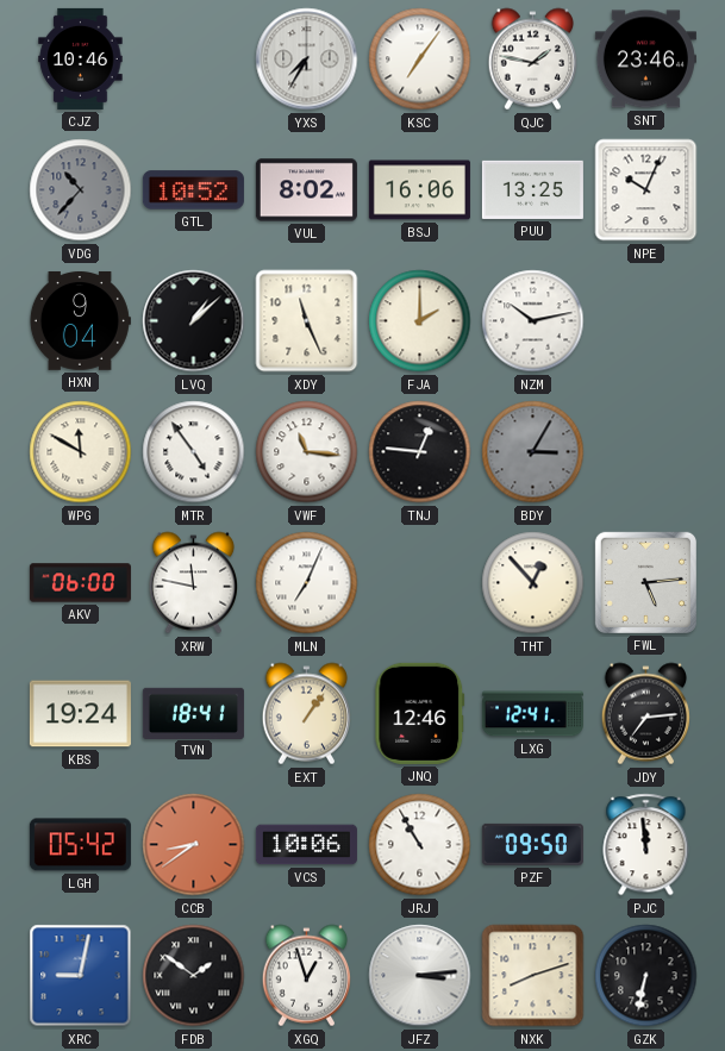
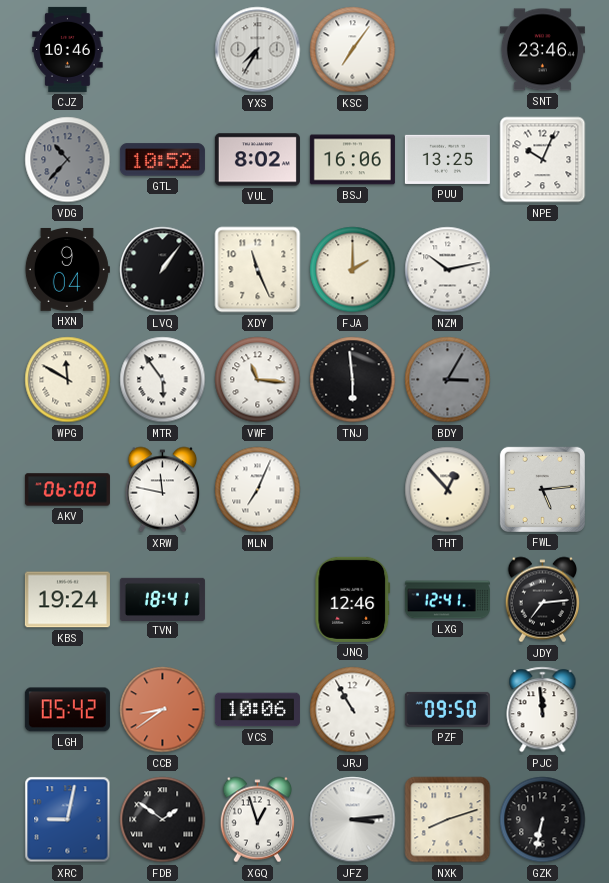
QJC: 1:47 -> none
LVQ: 1:08 -> 1:06
MTR: 4:54 -> 5:54
TNJ: 12:46 -> 5:59
EXT: 1:06 -> none
